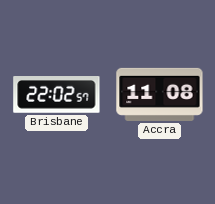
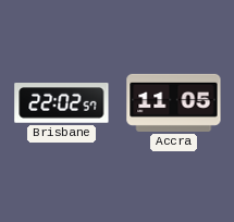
Accra: 11:08 -> 11:05
